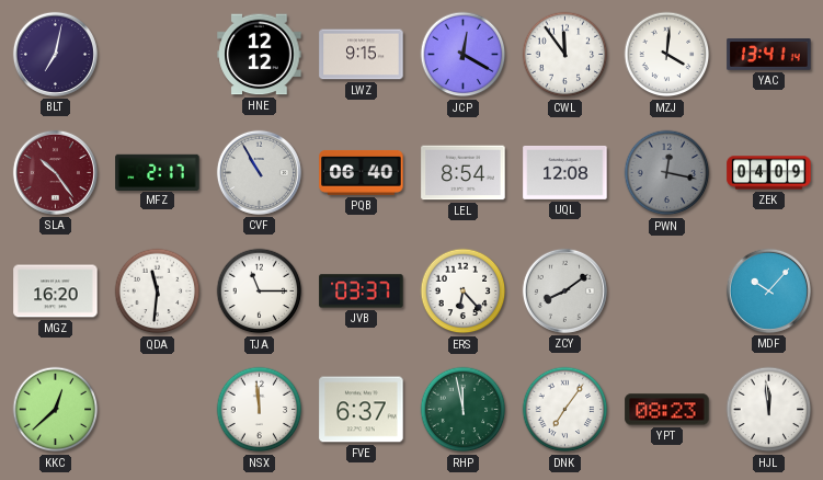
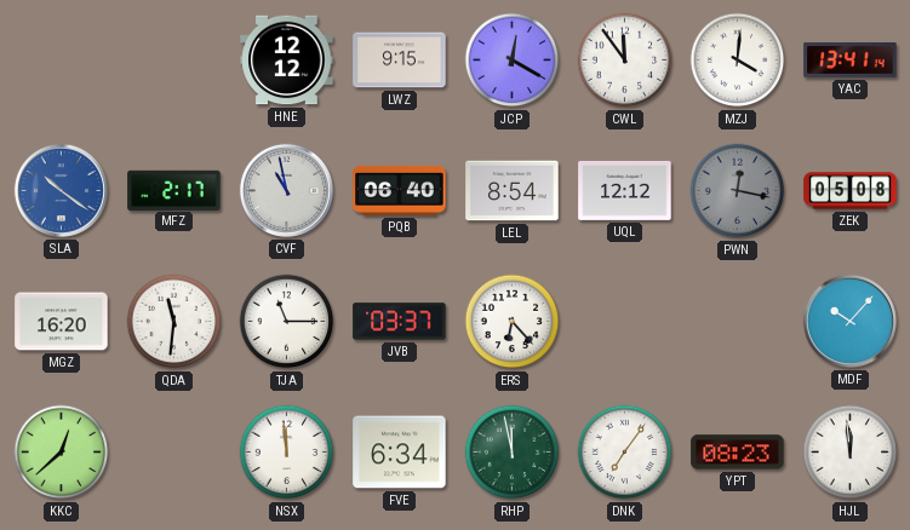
BLT: 7:02 -> none
SLA: 10:24 -> 10:21
SLA dial: burgundy -> blue
CVF: 10:55 -> 10:58
UQL: 12:08 -> 12:12
ZEK: 04:09 -> 05:08
ZCY: 8:09 -> none
FVE: 6:37 -> 6:34
